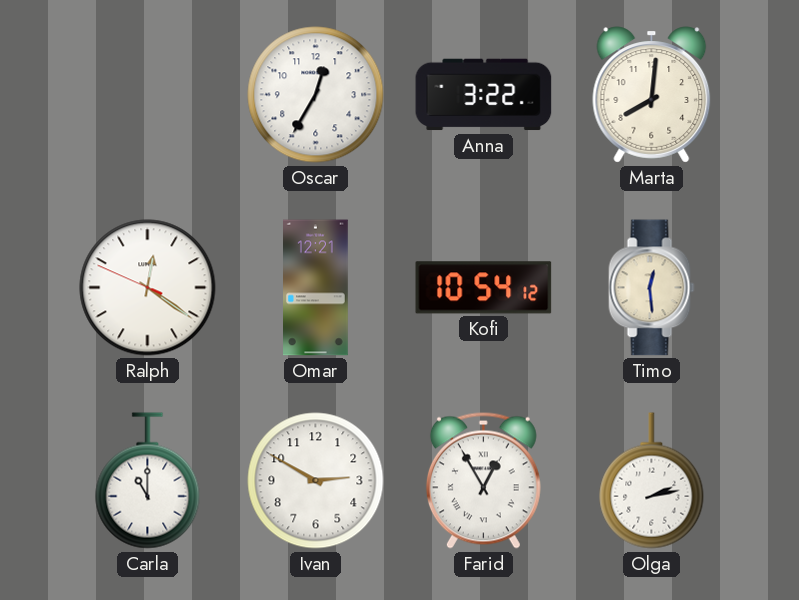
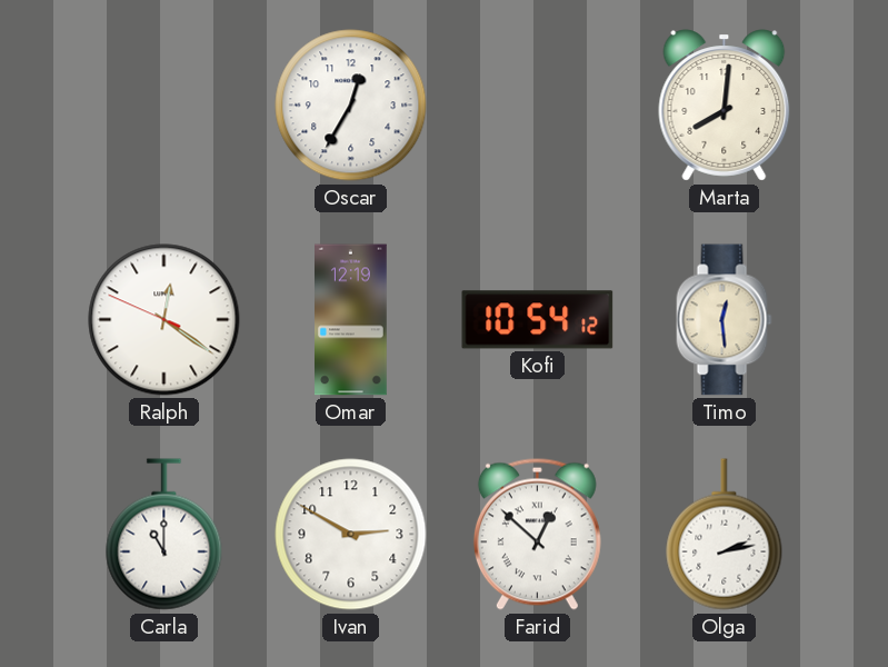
Anna: 3:22 -> none
Omar: 12:21 -> 12:19
Farid: 12:55 -> 12:52
